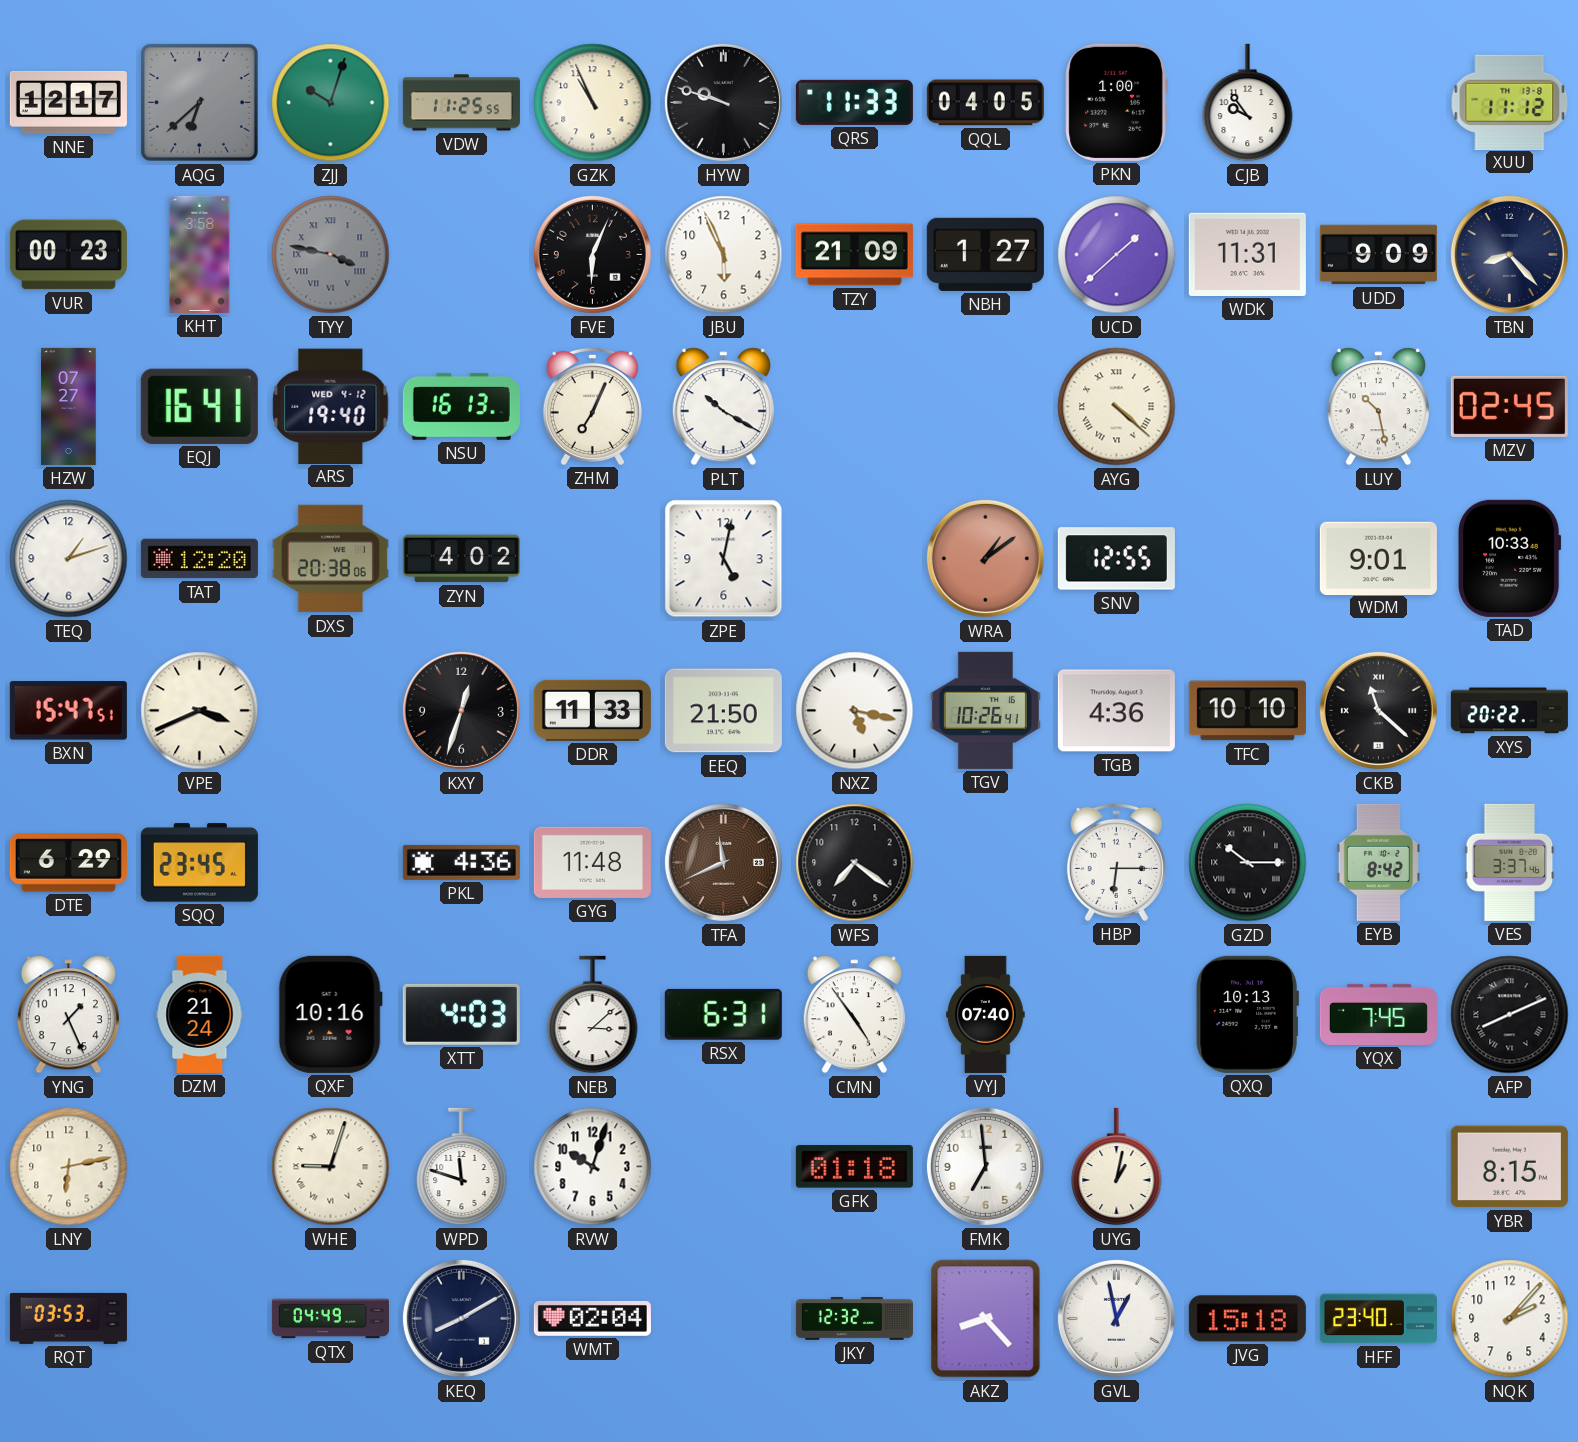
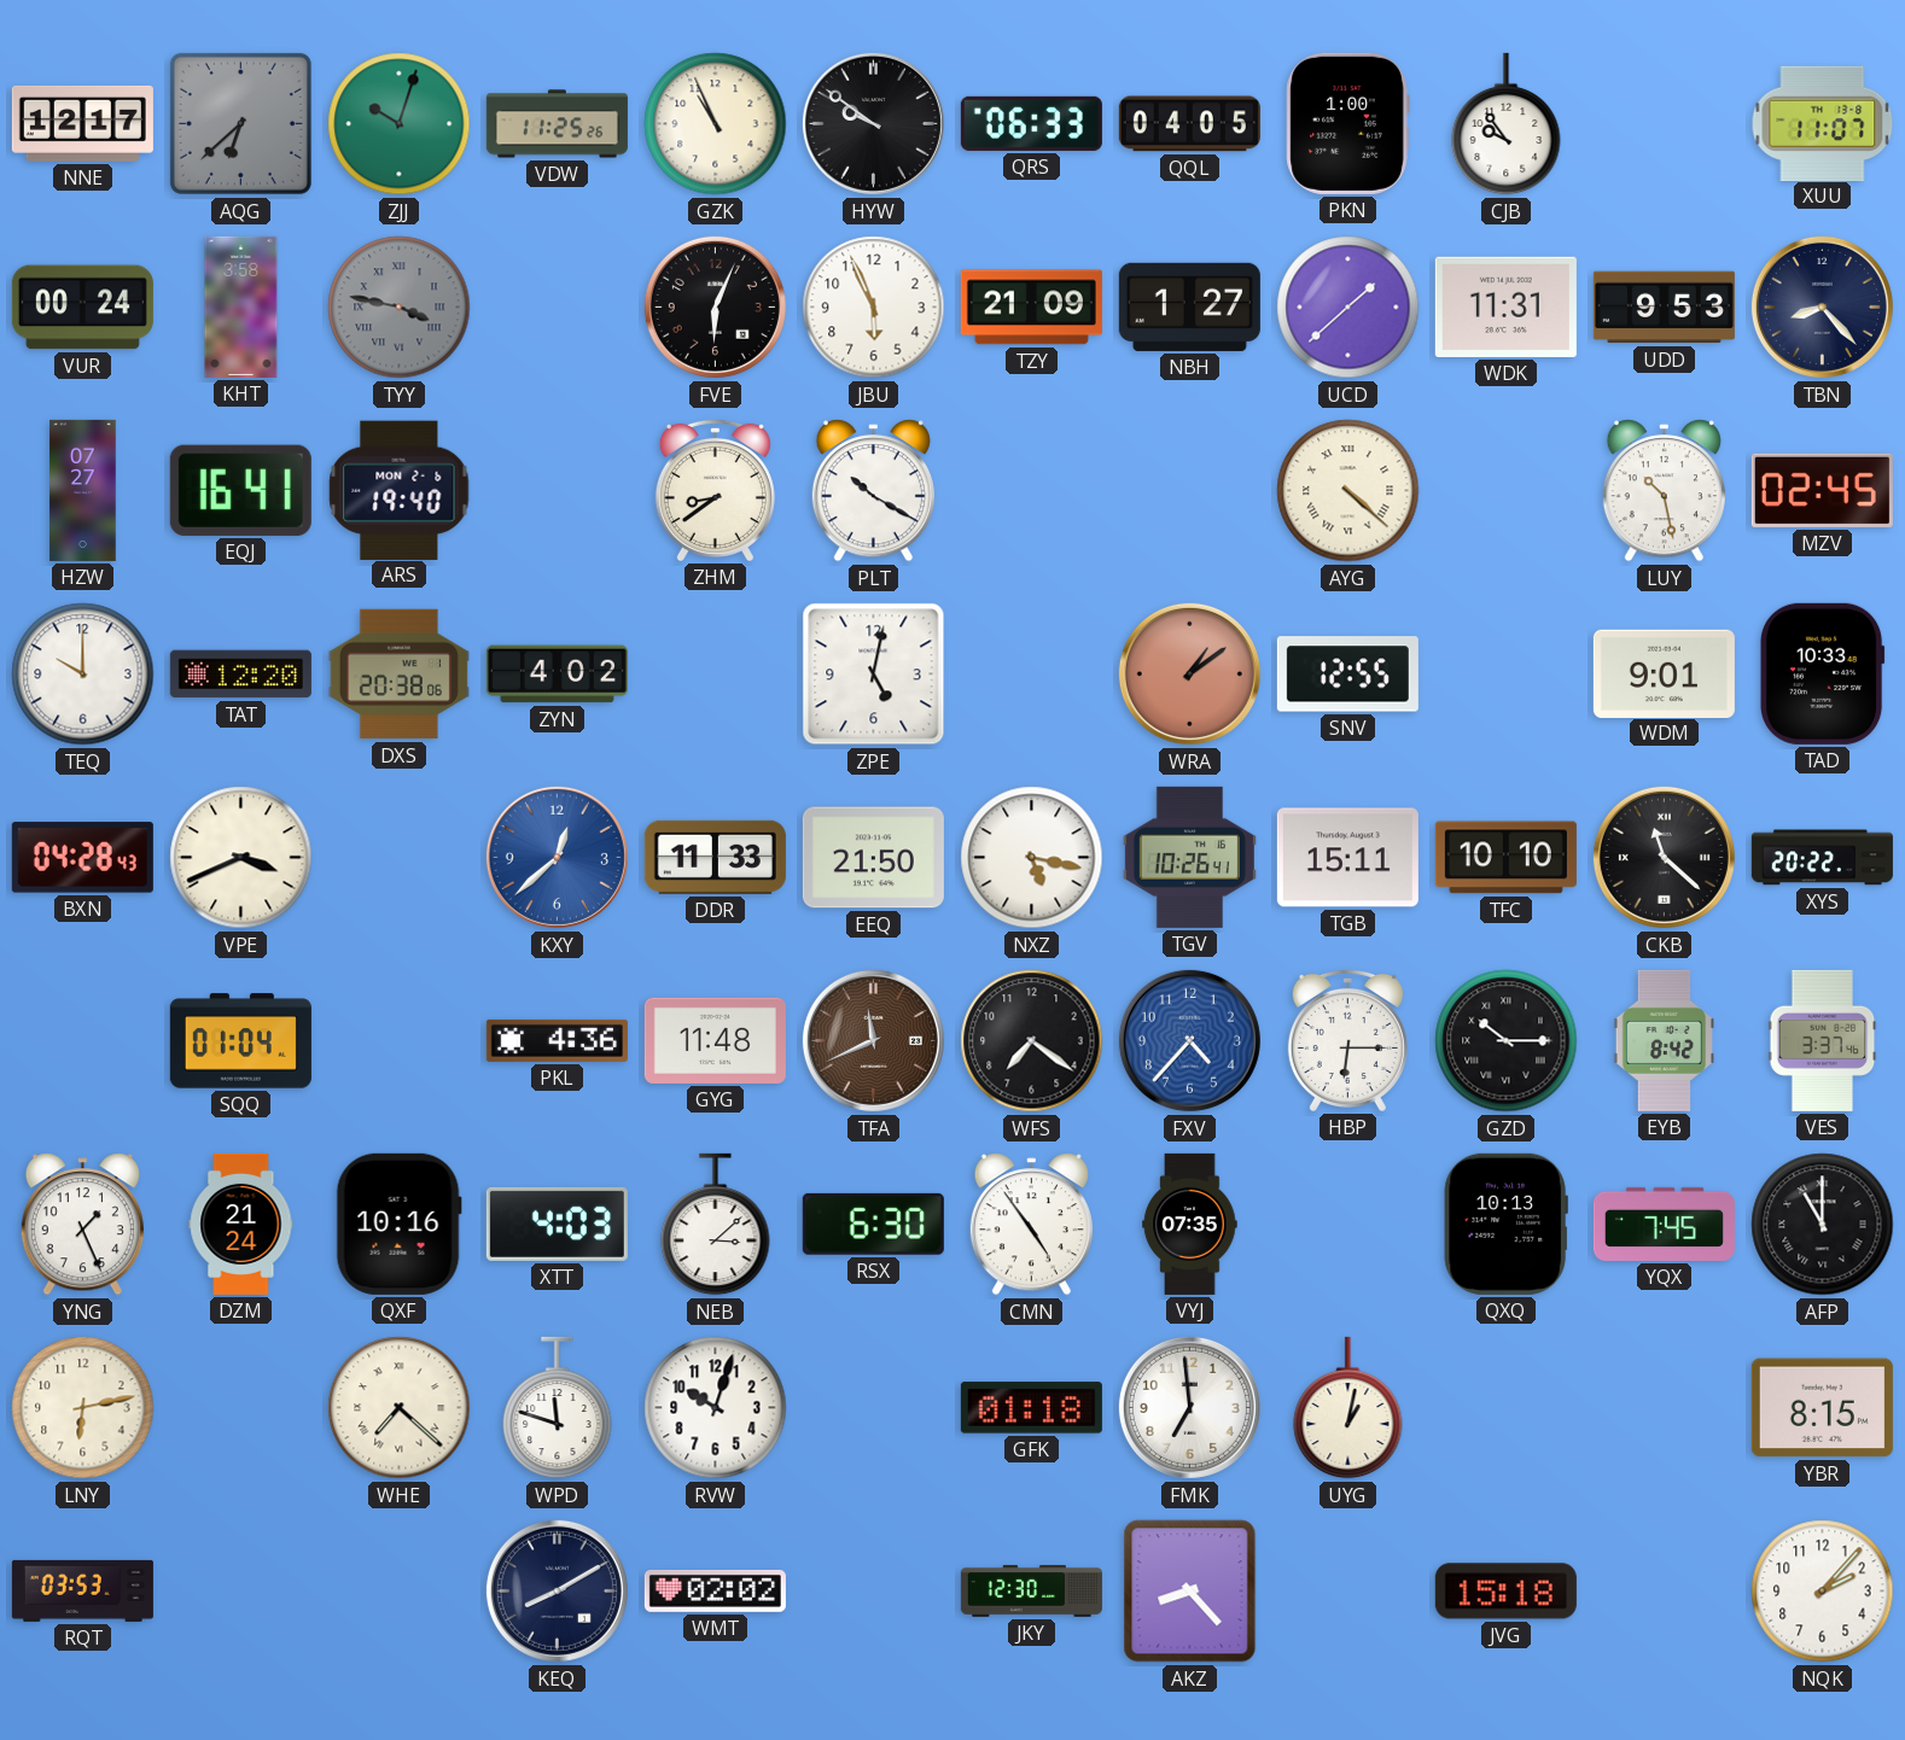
VDW: 11:25:55 -> 11:25:26
HYW: 9:48 -> 9:51
QRS: 11:33 -> 06:33
XUU: 11:12 -> 11:07
VUR: 00:23 -> 00:24
UDD: 9:09 -> 9:53
ARS date: WED 4-12 -> MON 2-6
NSU: 16:13 -> none
ZHM: 7:04 -> 8:39
TEQ: 1:12 -> 10:00
BXN: 15:47 -> 04:28
KXY: 12:33 -> 12:38
KXY dial: black -> blue
TGB: 4:36 -> 15:11
DTE: 6:29 -> none
SQQ: 23:45 -> 01:04
FXV: none -> 4:37
RSX: 6:31 -> 6:30
VYJ: 07:40 -> 07:35
AFP: 8:11 -> 11:00
WHE: 9:03 -> 7:22
QTX: 04:49 -> none
WMT: 02:04 -> 02:02
JKY: 12:32 -> 12:30
GVL: 12:58 -> none
HFF: 23:40 -> none
